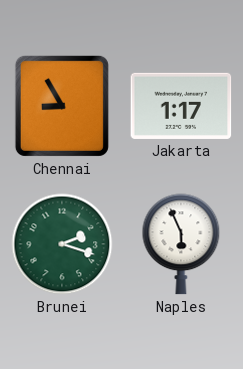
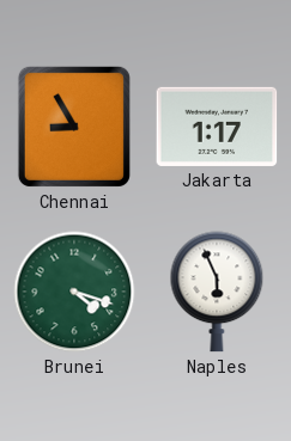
Brunei: 2:18 -> 4:18
